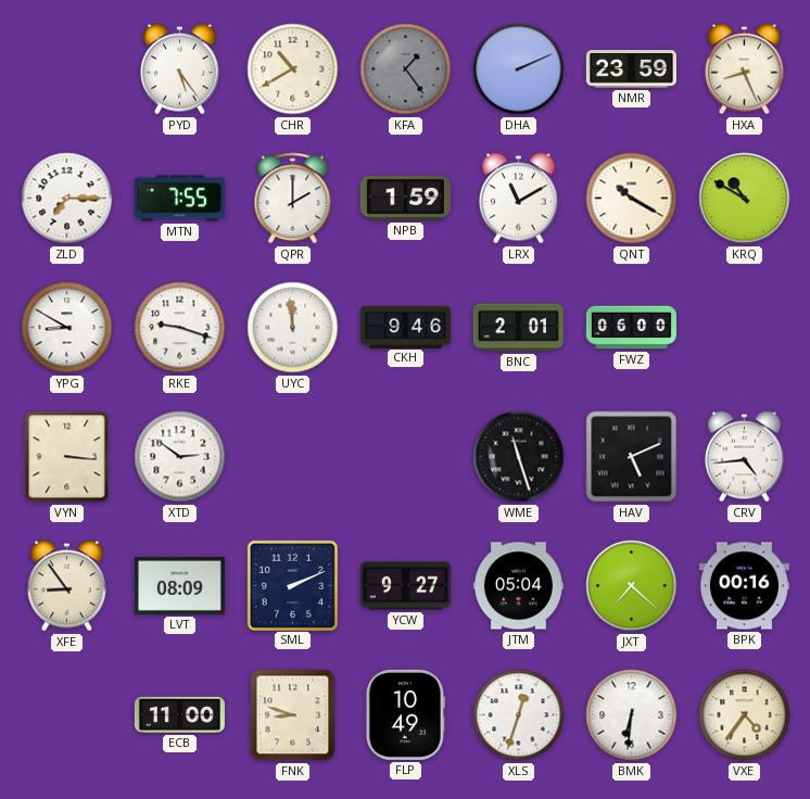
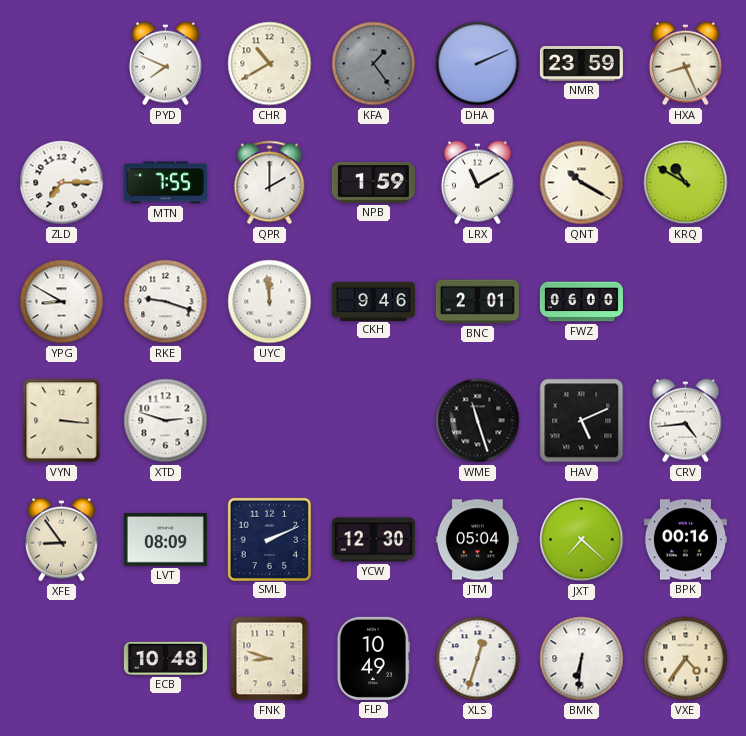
PYD: 5:24 -> 7:49
XTD: 2:51 -> 2:48
YCW: 9:27 -> 12:30
ECB: 11:00 -> 10:48
